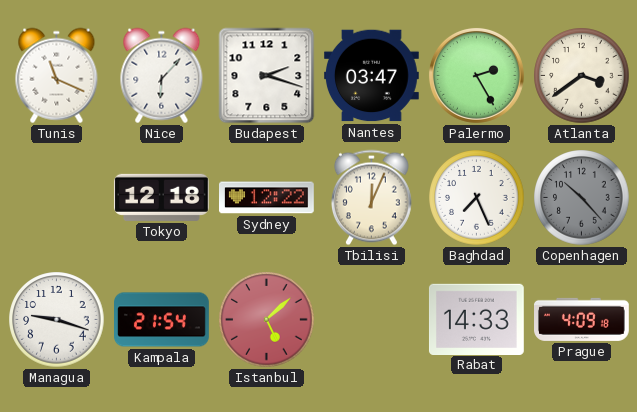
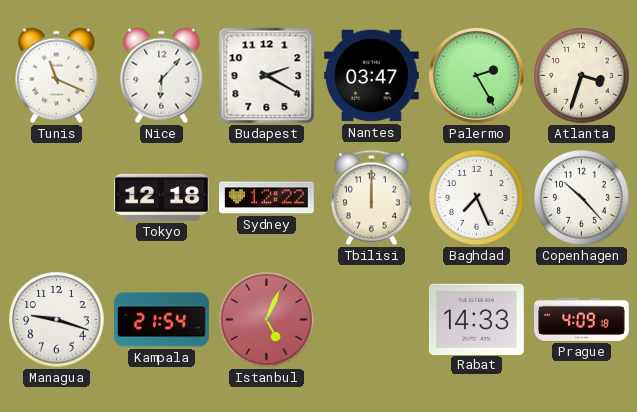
Budapest: 2:18 -> 2:20
Atlanta: 3:39 -> 3:33
Tbilisi: 12:04 -> 12:00
Copenhagen dial: grey -> white
Istanbul: 5:08 -> 5:04
